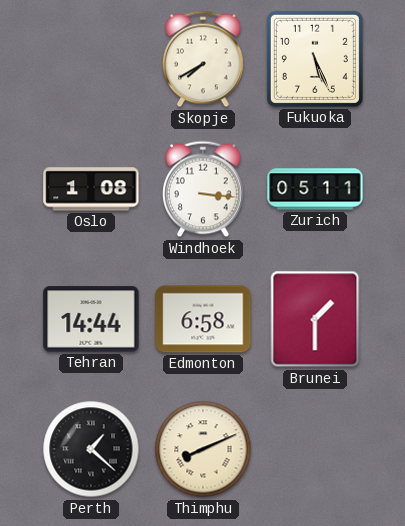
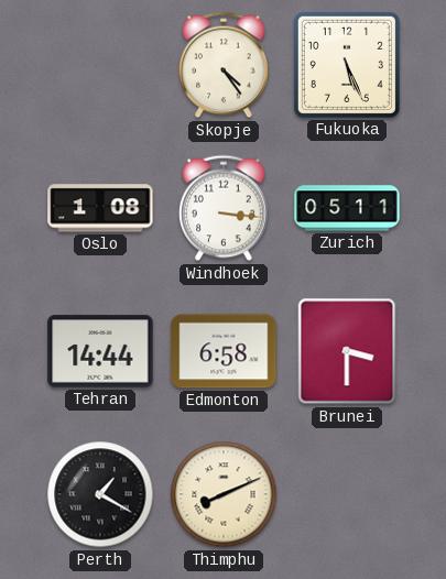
Skopje: 7:40 -> 4:24
Brunei: 1:30 -> 3:30
Perth: 1:22 -> 1:20
